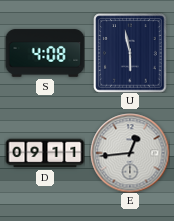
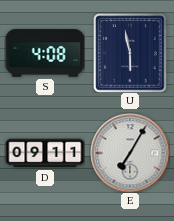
E: 12:44 -> 7:05
